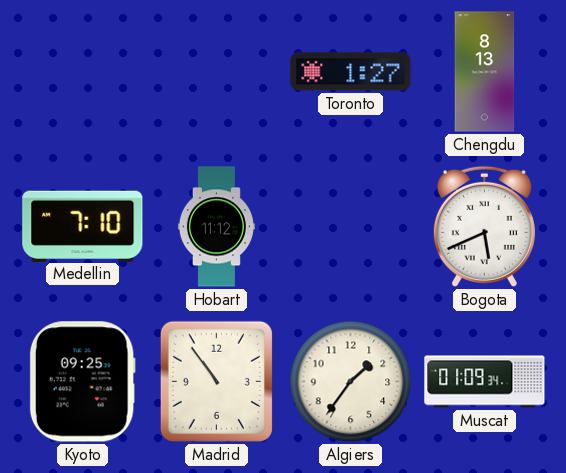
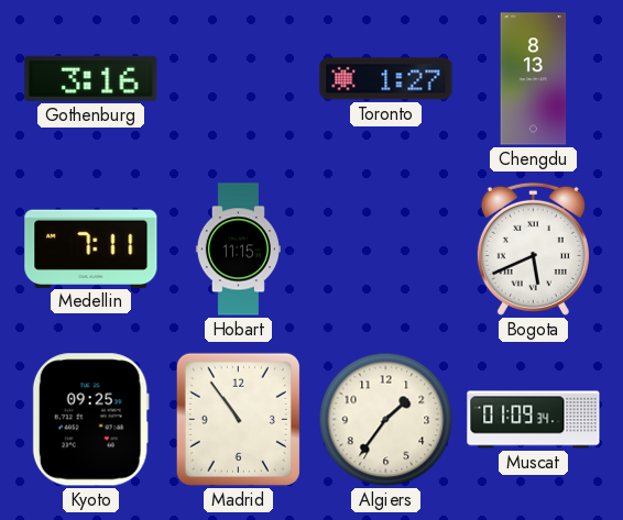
Gothenburg: none -> 3:16
Medellin: 7:10 -> 7:11
Hobart: 11:12 -> 11:15
